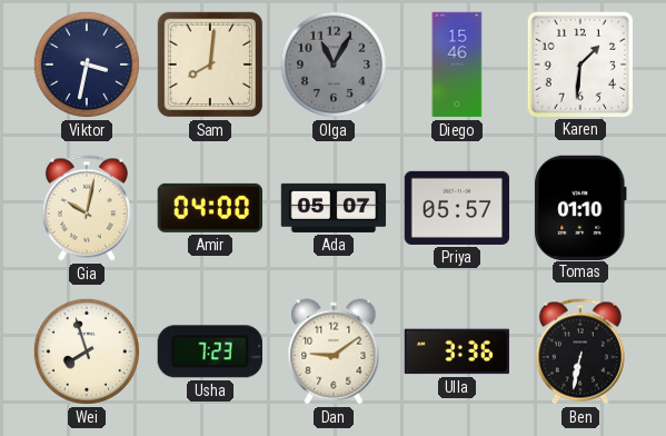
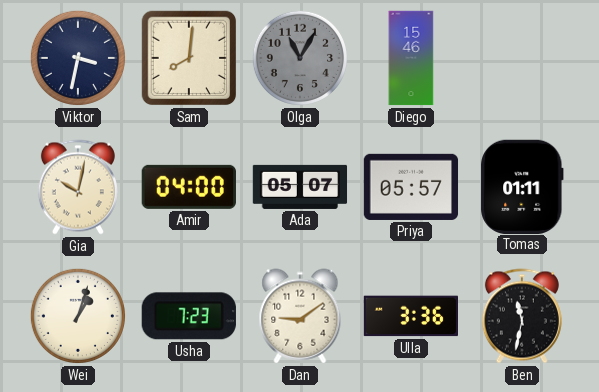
Karen: 1:31 -> none
Tomas: 01:10 -> 01:11
Wei: 7:57 -> 1:03
Ben: 6:32 -> 11:32
